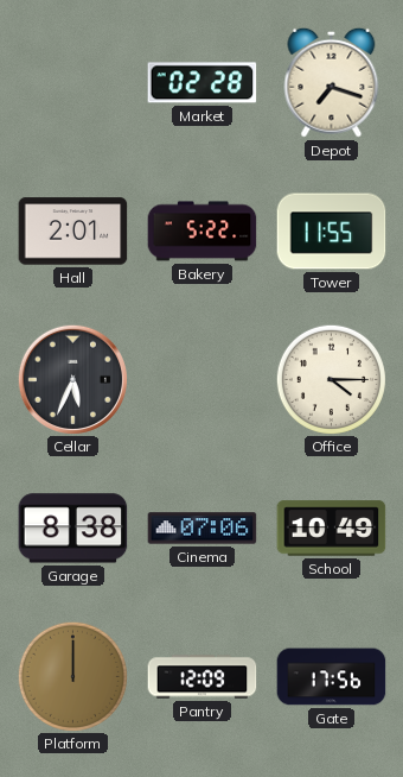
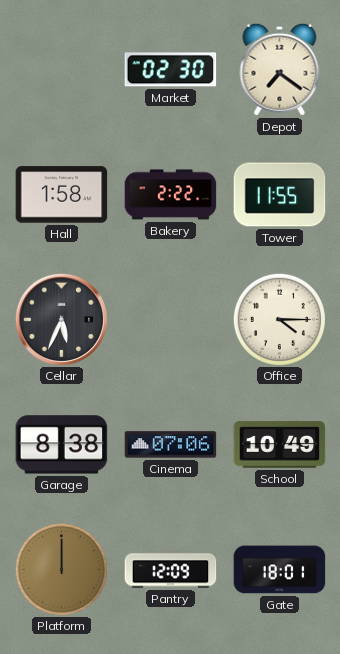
Market: 02:28 -> 02:30
Depot: 7:18 -> 7:21
Hall: 2:01 -> 1:58
Bakery: 5:22 -> 2:22
Gate: 17:56 -> 18:01
